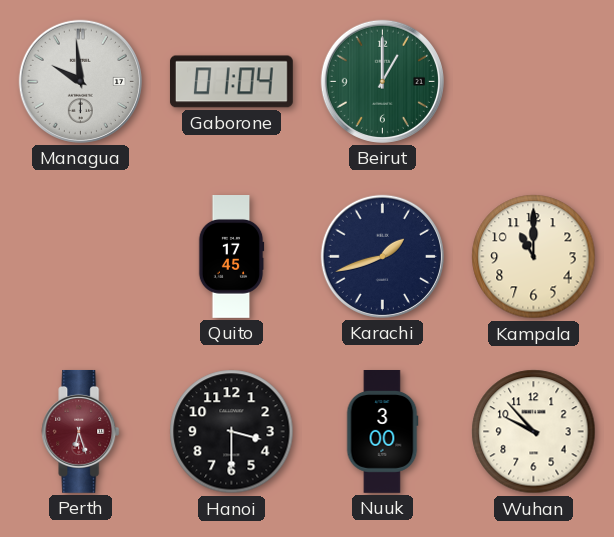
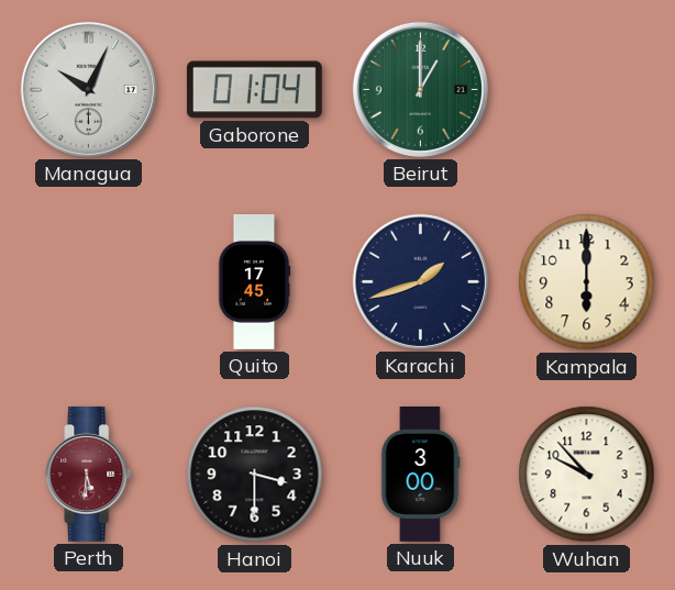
Managua: 9:59 -> 10:04
Kampala: 11:00 -> 6:00
Perth: 6:27 -> 5:31
